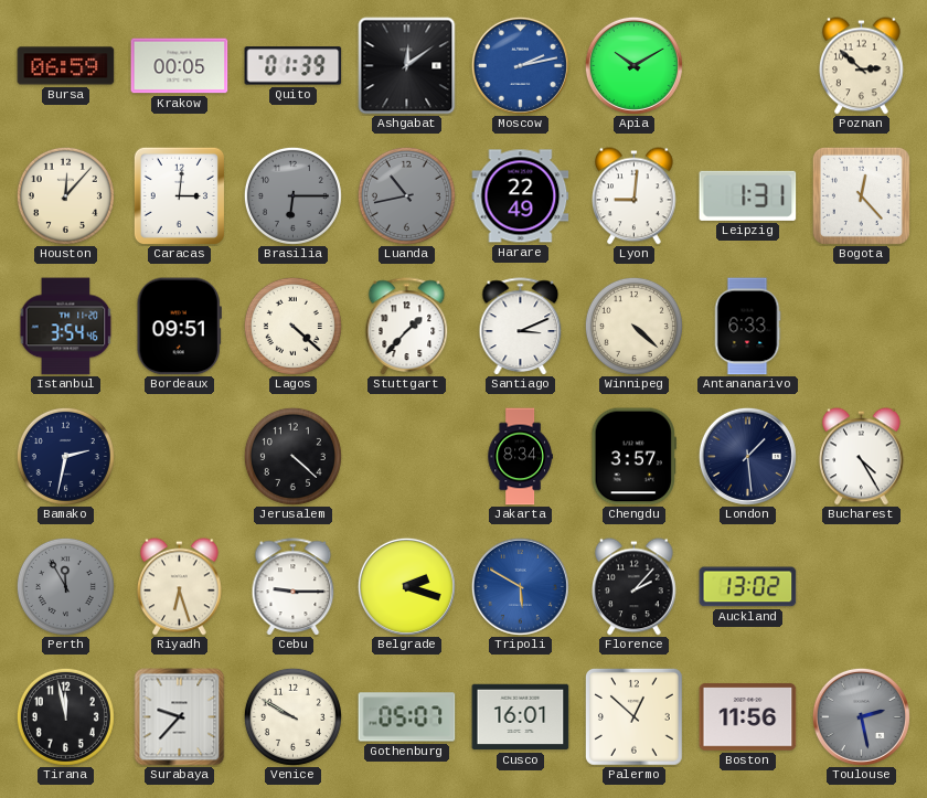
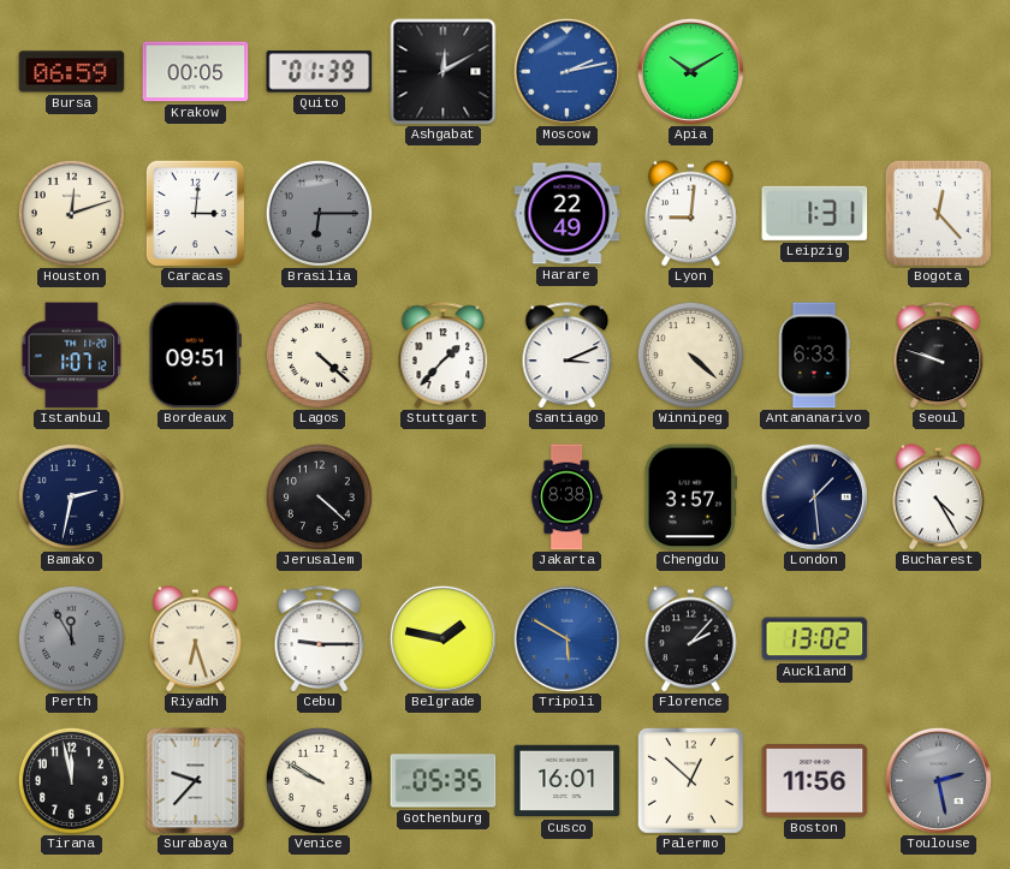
Ashgabat: 12:09 -> 12:10
Poznan: 2:52 -> none
Houston: 12:07 -> 12:12
Luanda: 10:43 -> none
Istanbul: 3:54 -> 1:07
Seoul: none -> 9:48
Jakarta: 8:34 -> 8:38
Belgrade: 2:18 -> 1:47
Gothenburg: 05:07 -> 05:35
